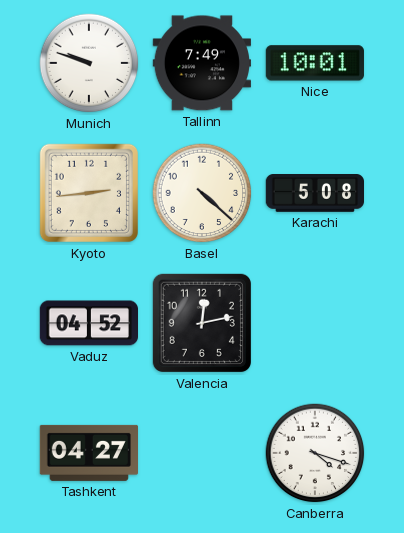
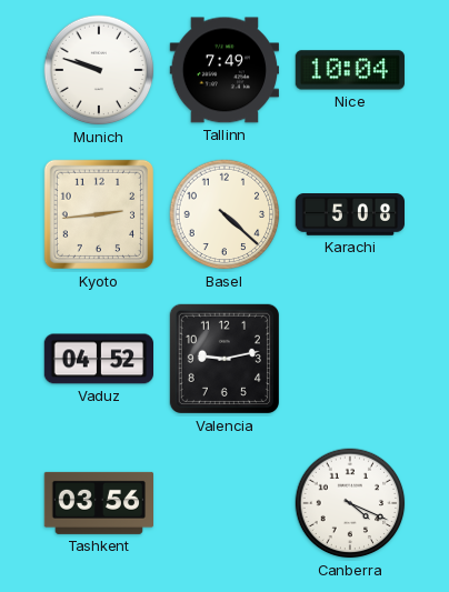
Nice: 10:01 -> 10:04
Valencia: 12:13 -> 9:13
Tashkent: 04:27 -> 03:56
Canberra: 4:18 -> 4:19
